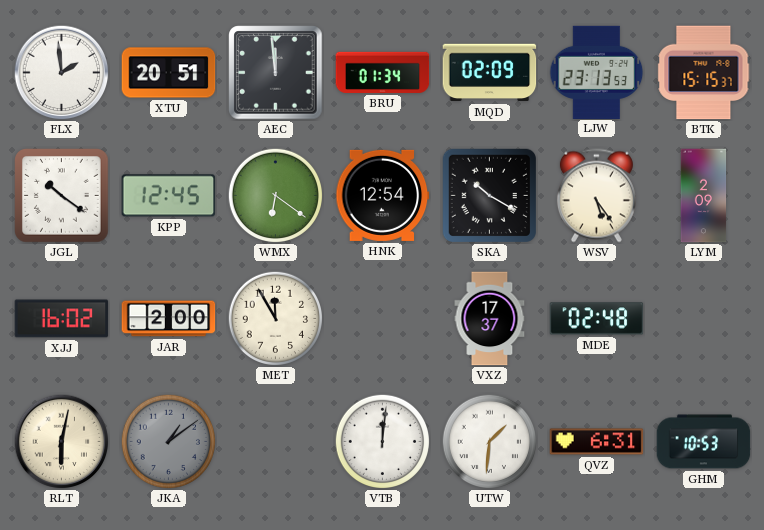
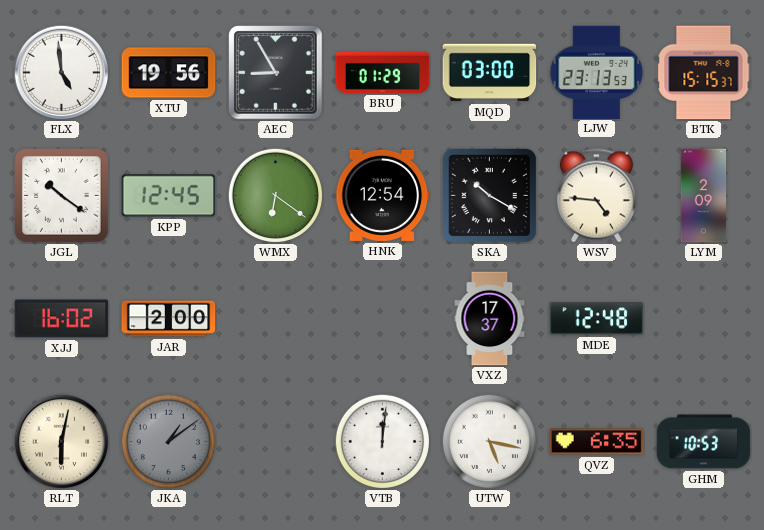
FLX: 1:59 -> 4:59
XTU: 20:51 -> 19:56
AEC: 11:59 -> 8:55
BRU: 01:34 -> 01:29
MQD: 02:09 -> 03:00
WSV: 5:24 -> 4:46
MET: 11:55 -> none
MDE: 02:48 -> 12:48
UTW: 1:31 -> 5:17
QVZ: 6:31 -> 6:35
